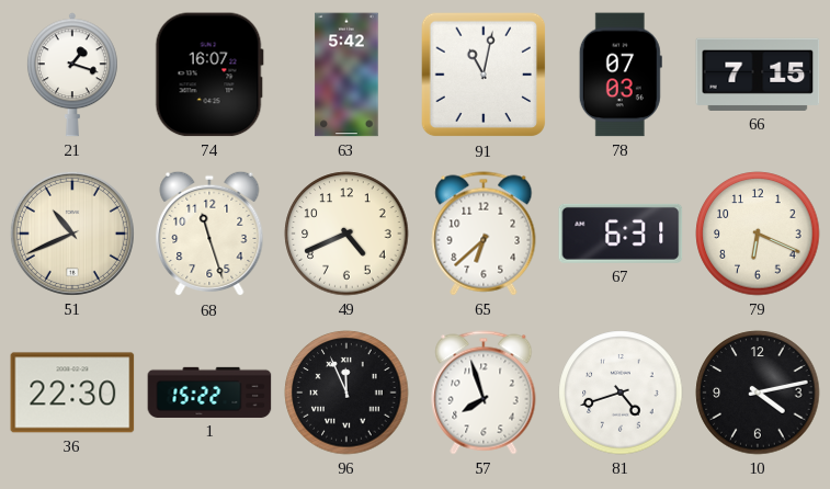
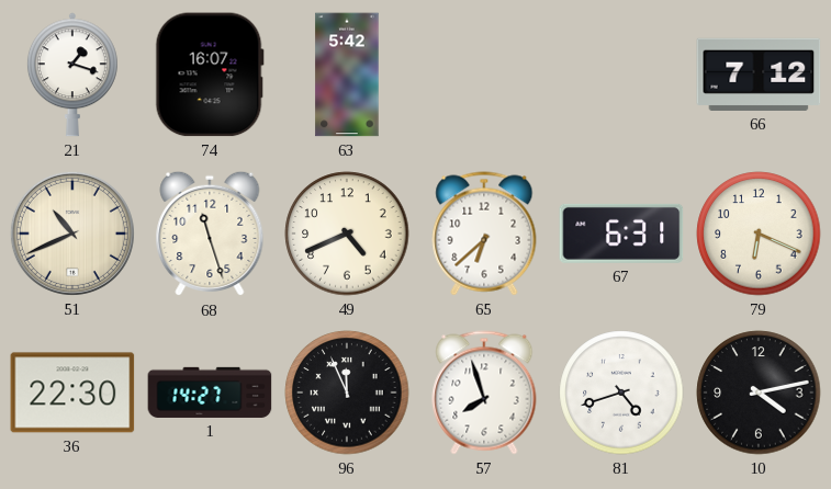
91: 11:02 -> none
78: 07:03 -> none
66: 7:15 -> 7:12
1: 15:22 -> 14:27
